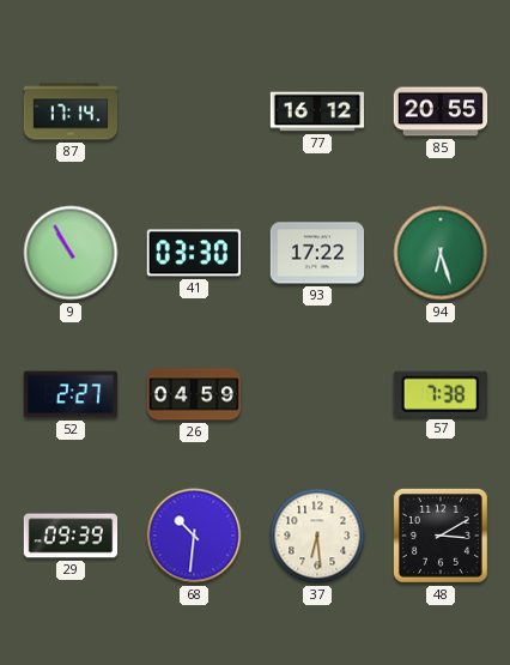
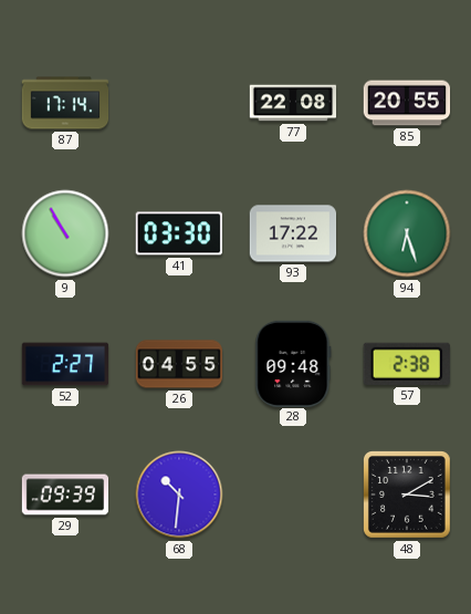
77: 16:12 -> 22:08
26: 04:59 -> 04:55
28: none -> 09:48
57: 7:38 -> 2:38
37: 6:29 -> none
